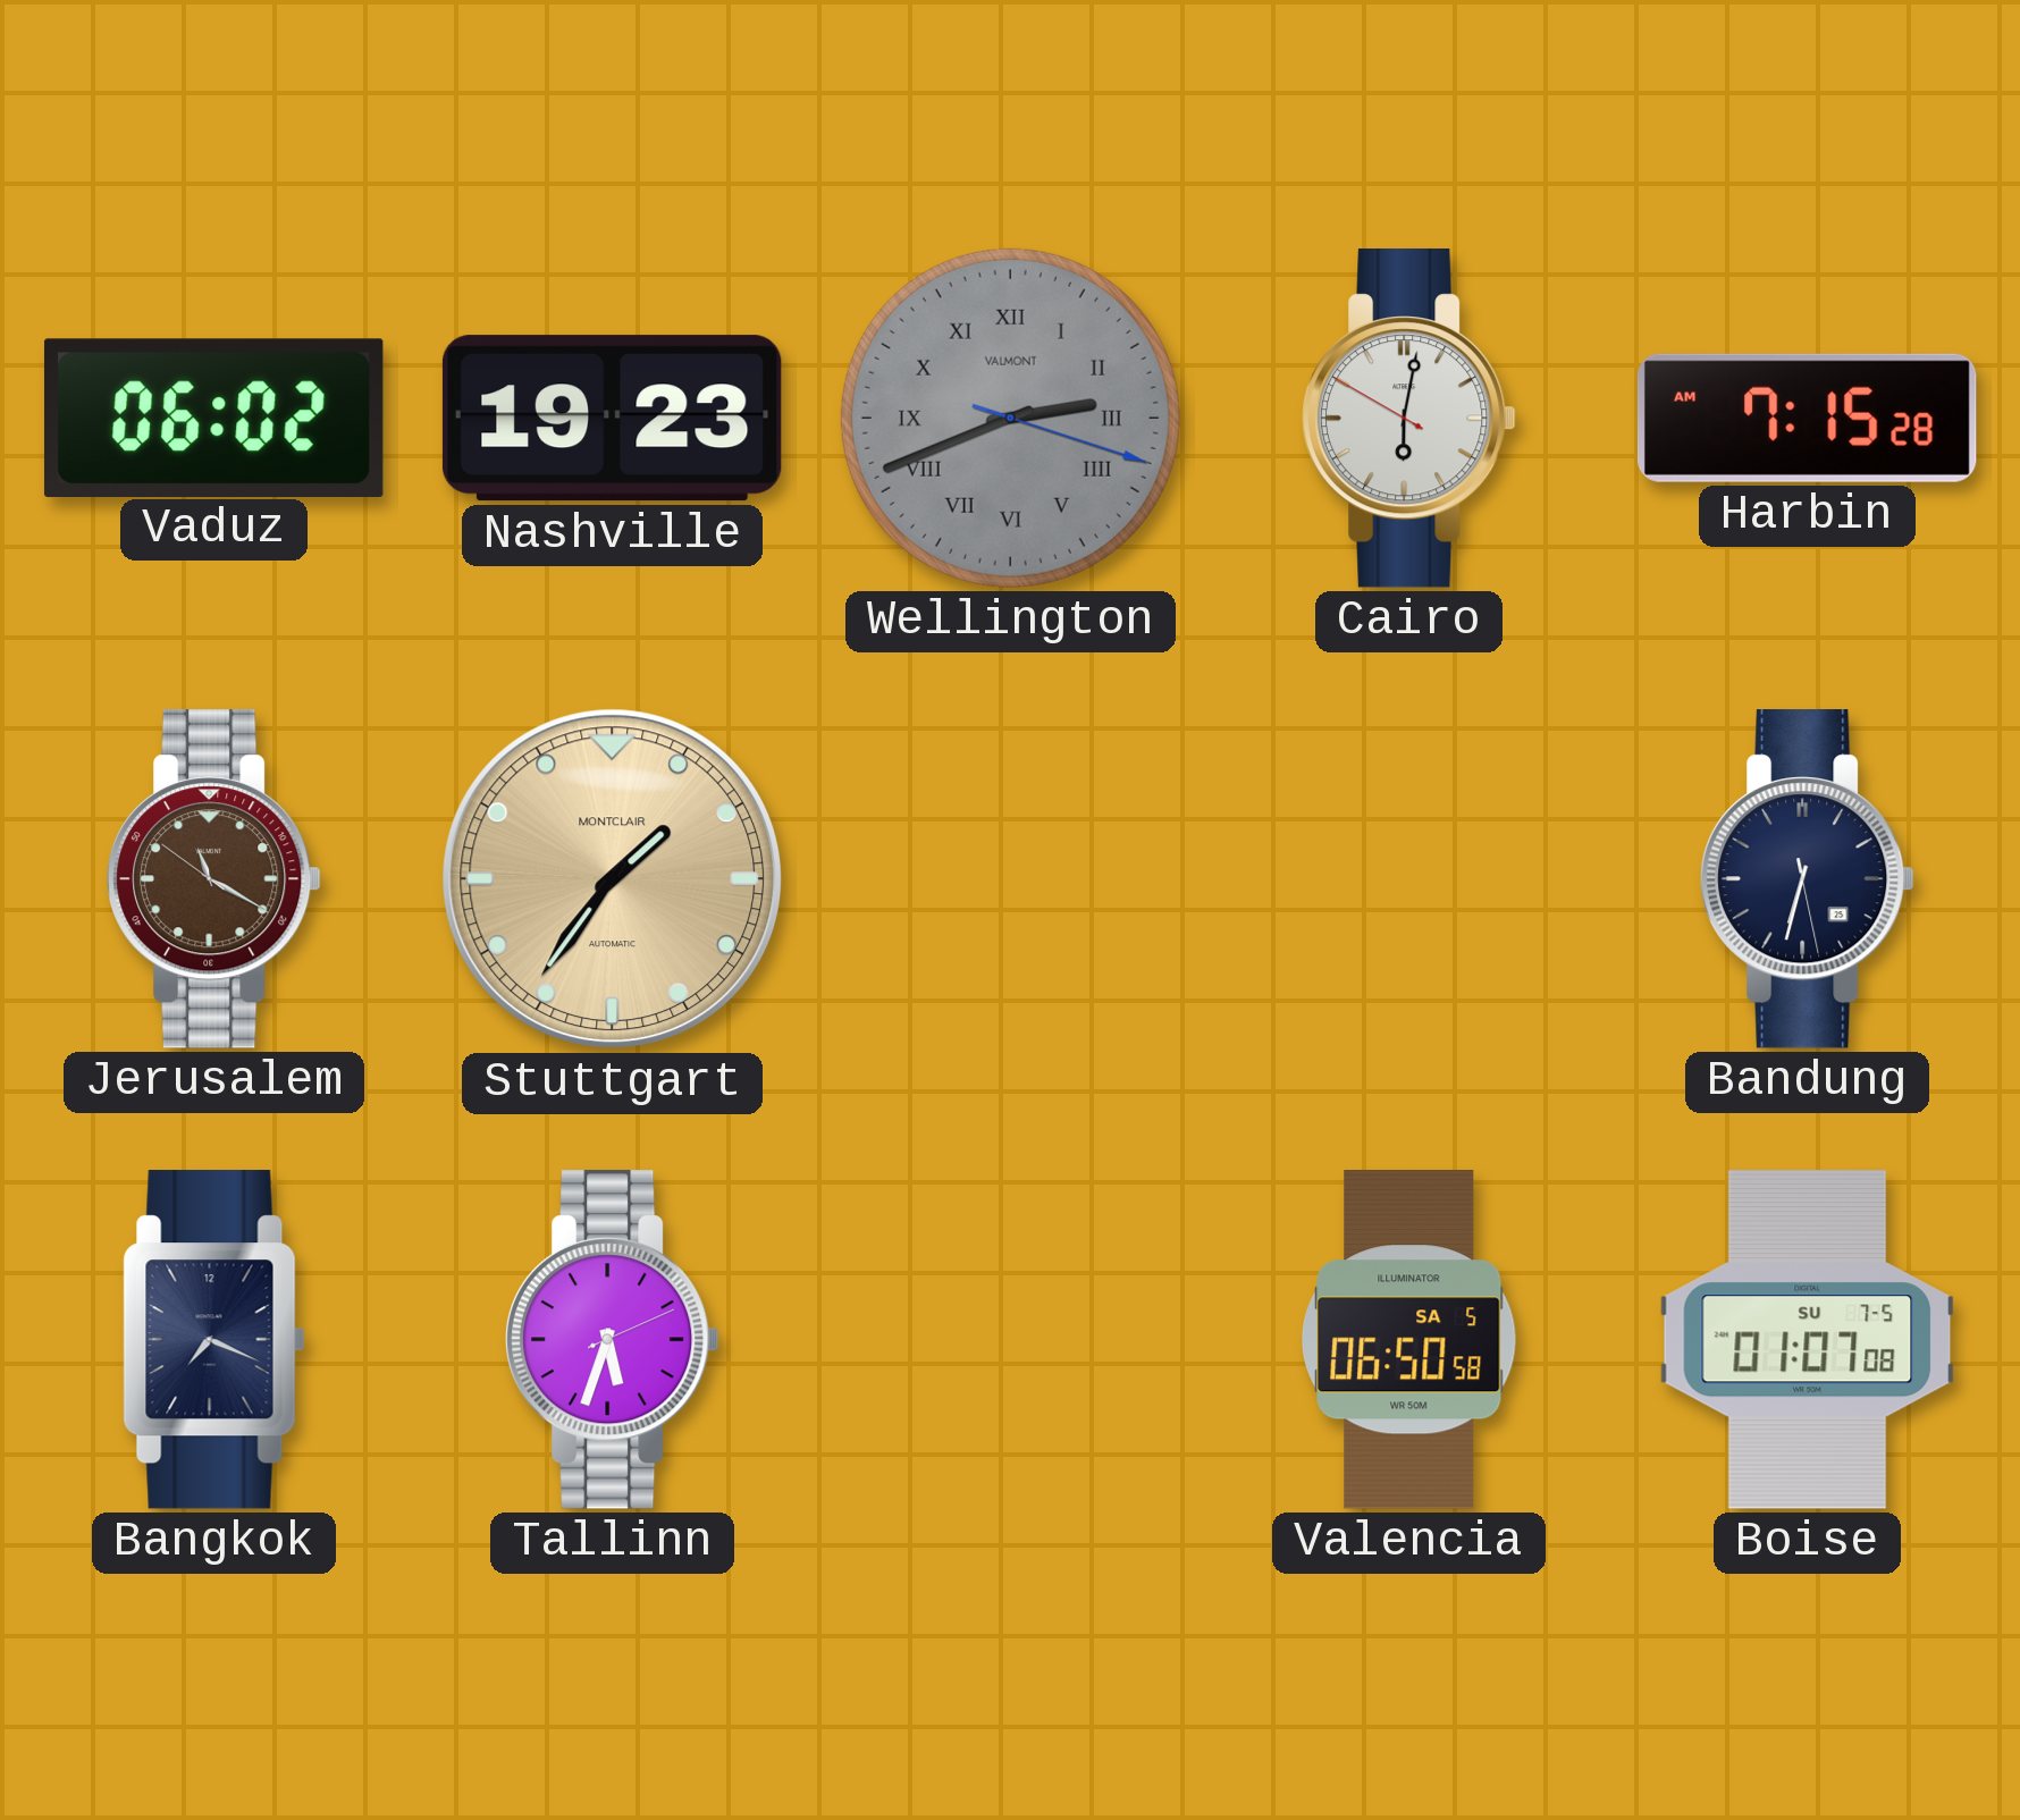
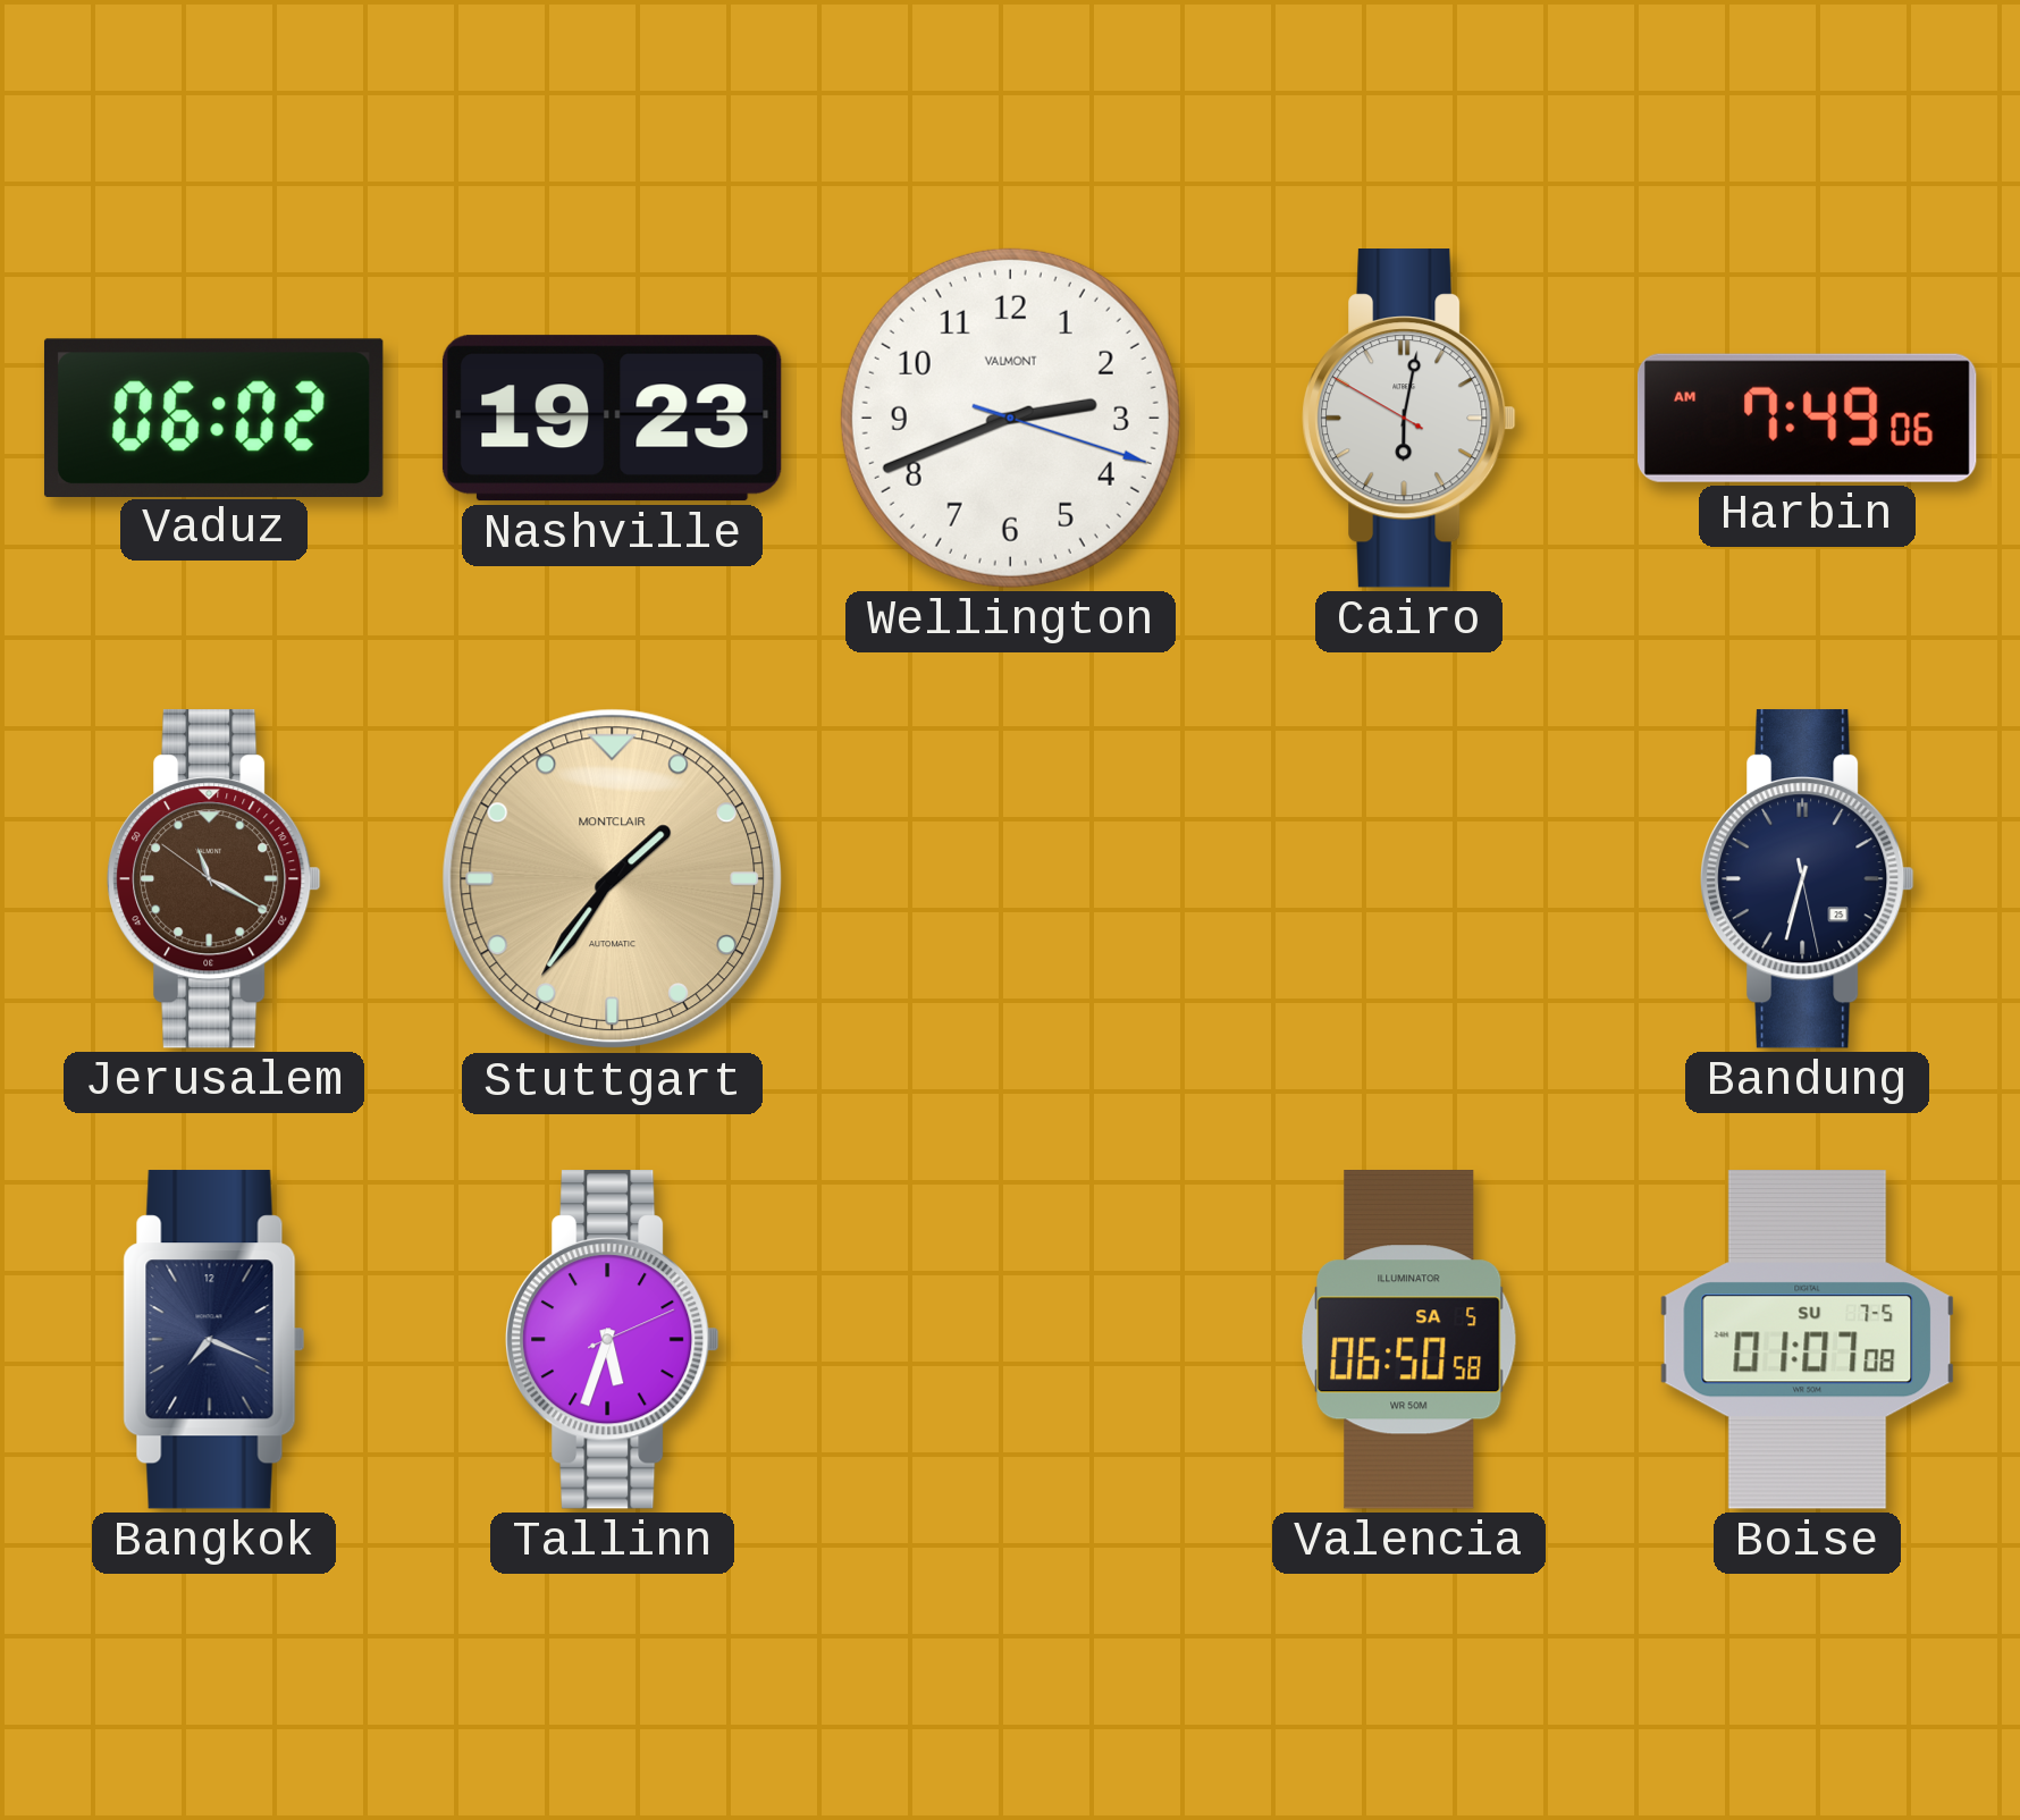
Wellington dial: grey -> white
Wellington numerals: Roman -> Arabic
Harbin: 7:15 -> 7:49
